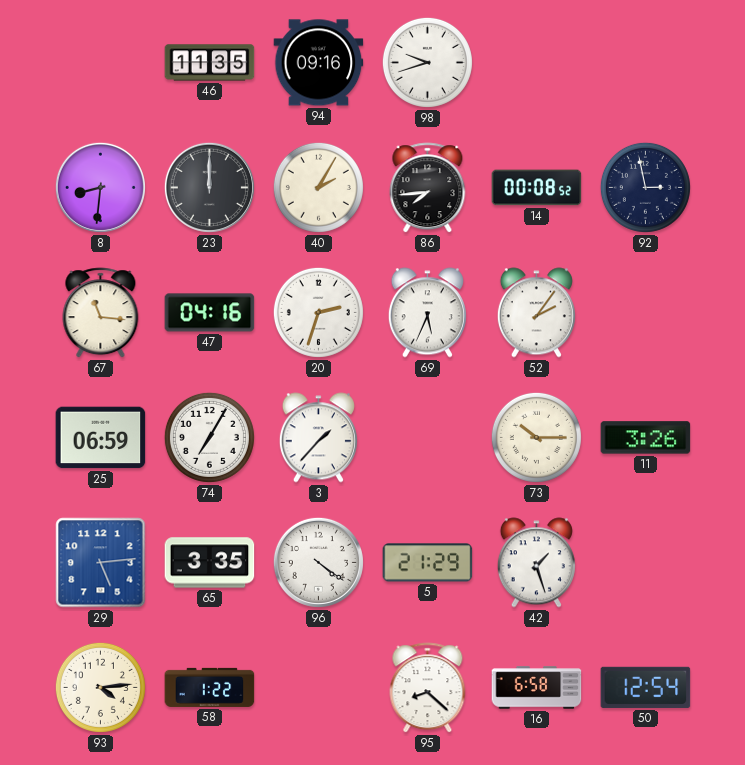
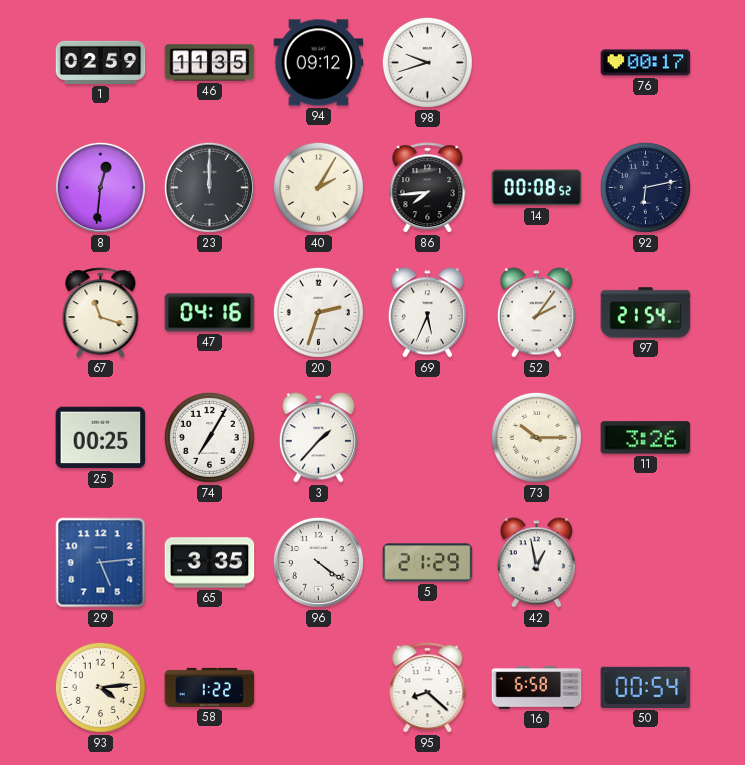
1: none -> 02:59
94: 09:16 -> 09:12
76: none -> 00:17
8: 8:31 -> 12:31
92: 2:58 -> 6:13
67: 11:16 -> 11:18
97: none -> 21:54
25: 06:59 -> 00:25
42: 1:27 -> 12:58
50: 12:54 -> 00:54
